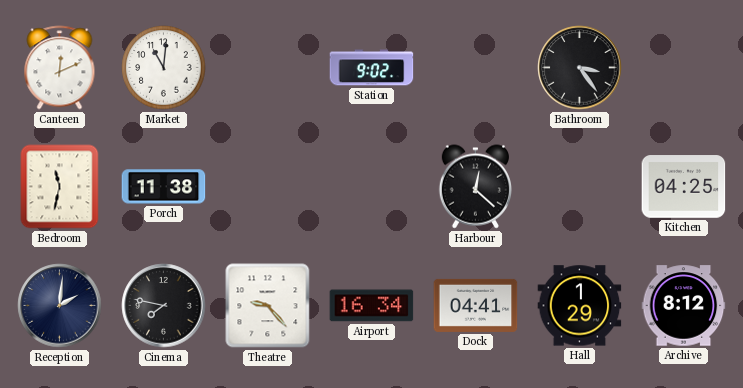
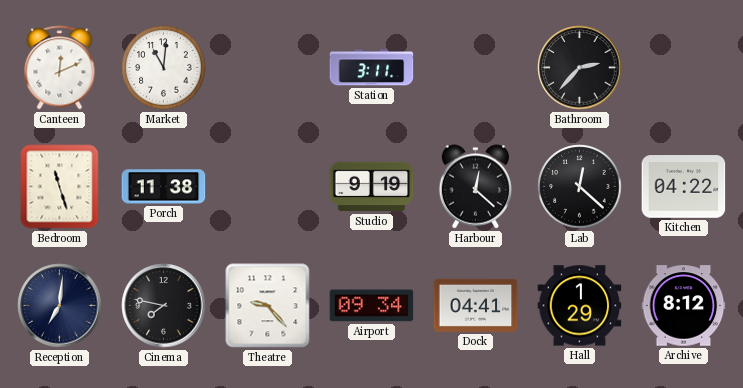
Station: 9:02 -> 3:11
Bathroom: 3:24 -> 2:37
Bedroom: 11:32 -> 11:27
Studio: none -> 9:19
Lab: none -> 12:22
Kitchen: 04:25 -> 04:22
Reception: 2:01 -> 7:01
Airport: 16:34 -> 09:34
